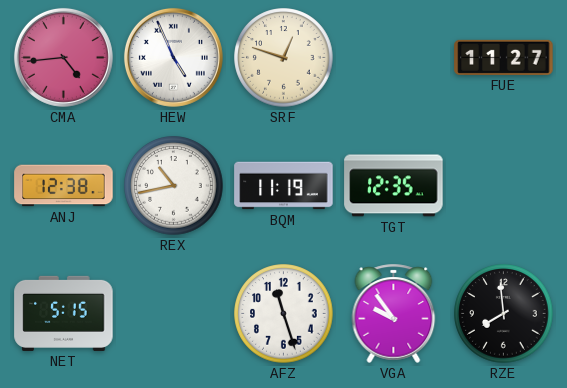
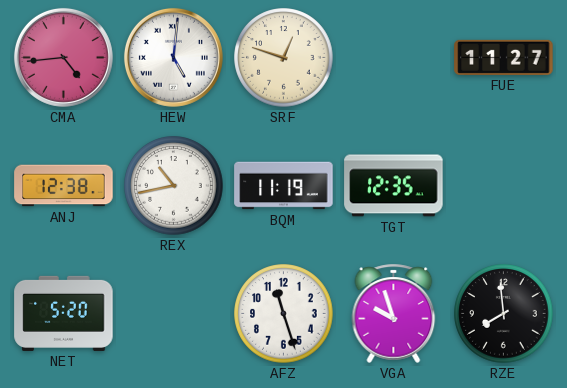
HEW: 4:56 -> 5:01
NET: 5:15 -> 5:20
VGA: 9:54 -> 9:57
